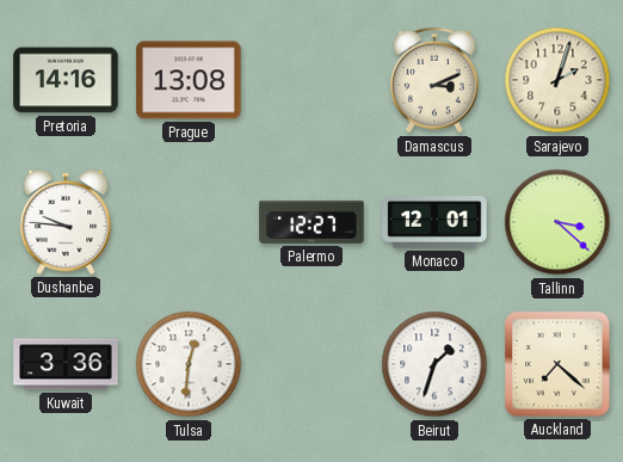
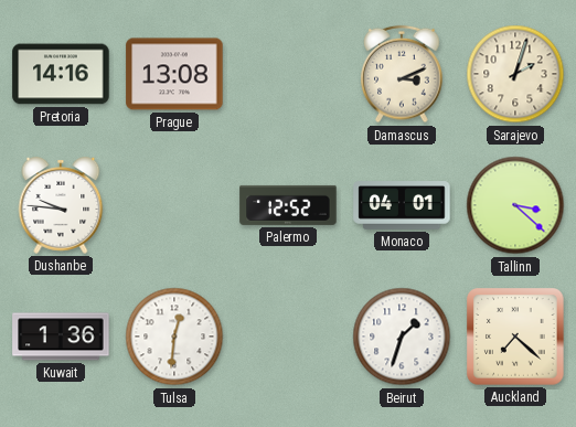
Palermo: 12:27 -> 12:52
Monaco: 12:01 -> 04:01
Kuwait: 3:36 -> 1:36
